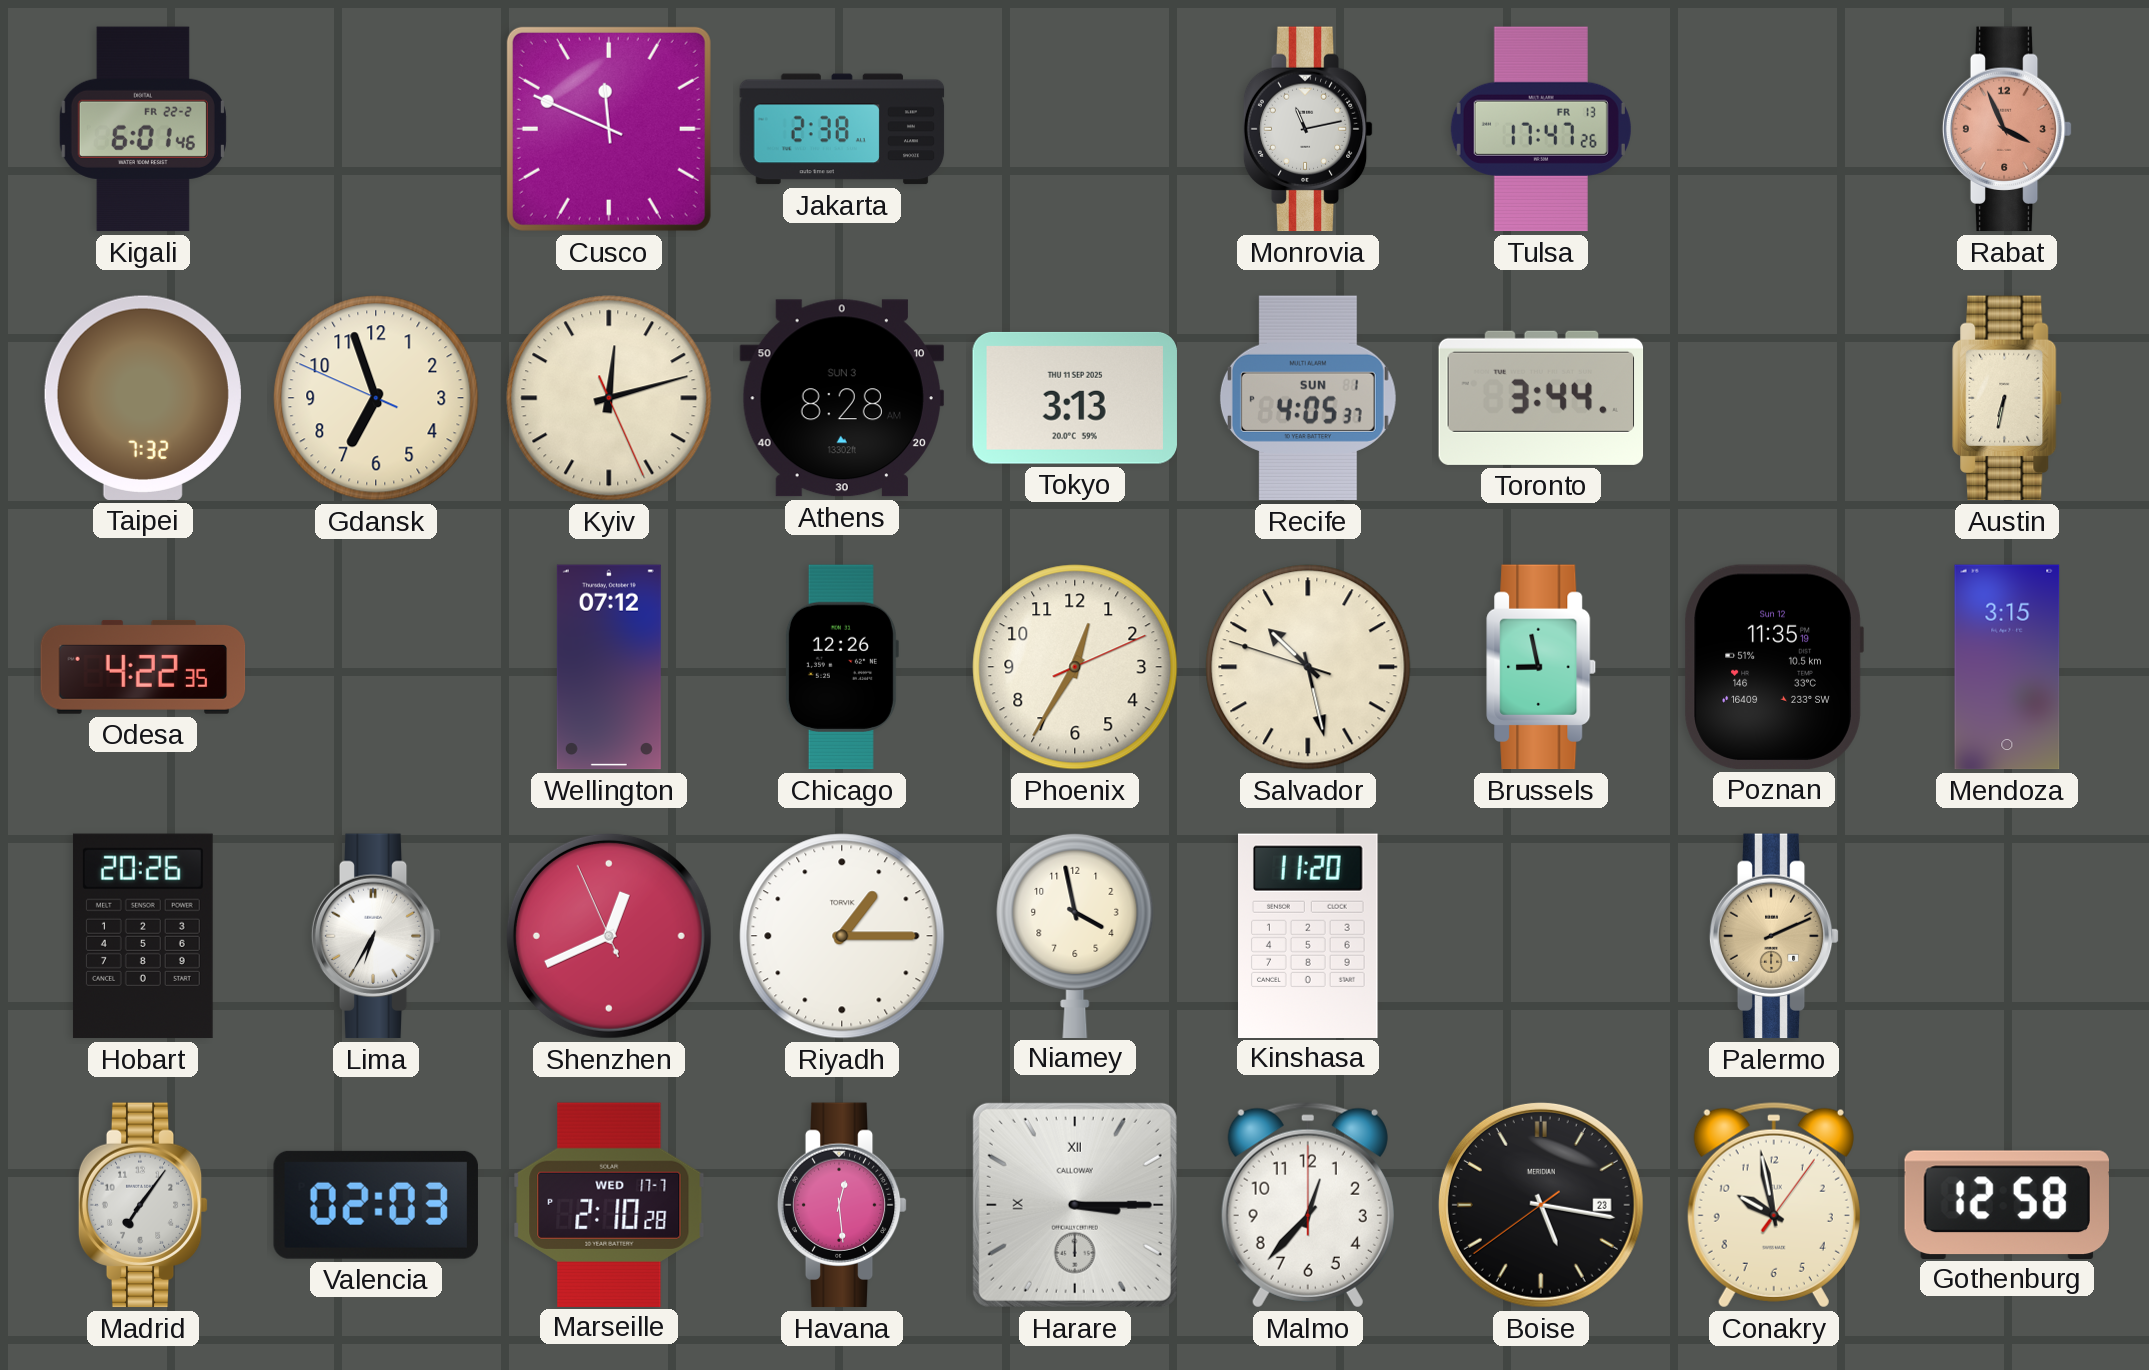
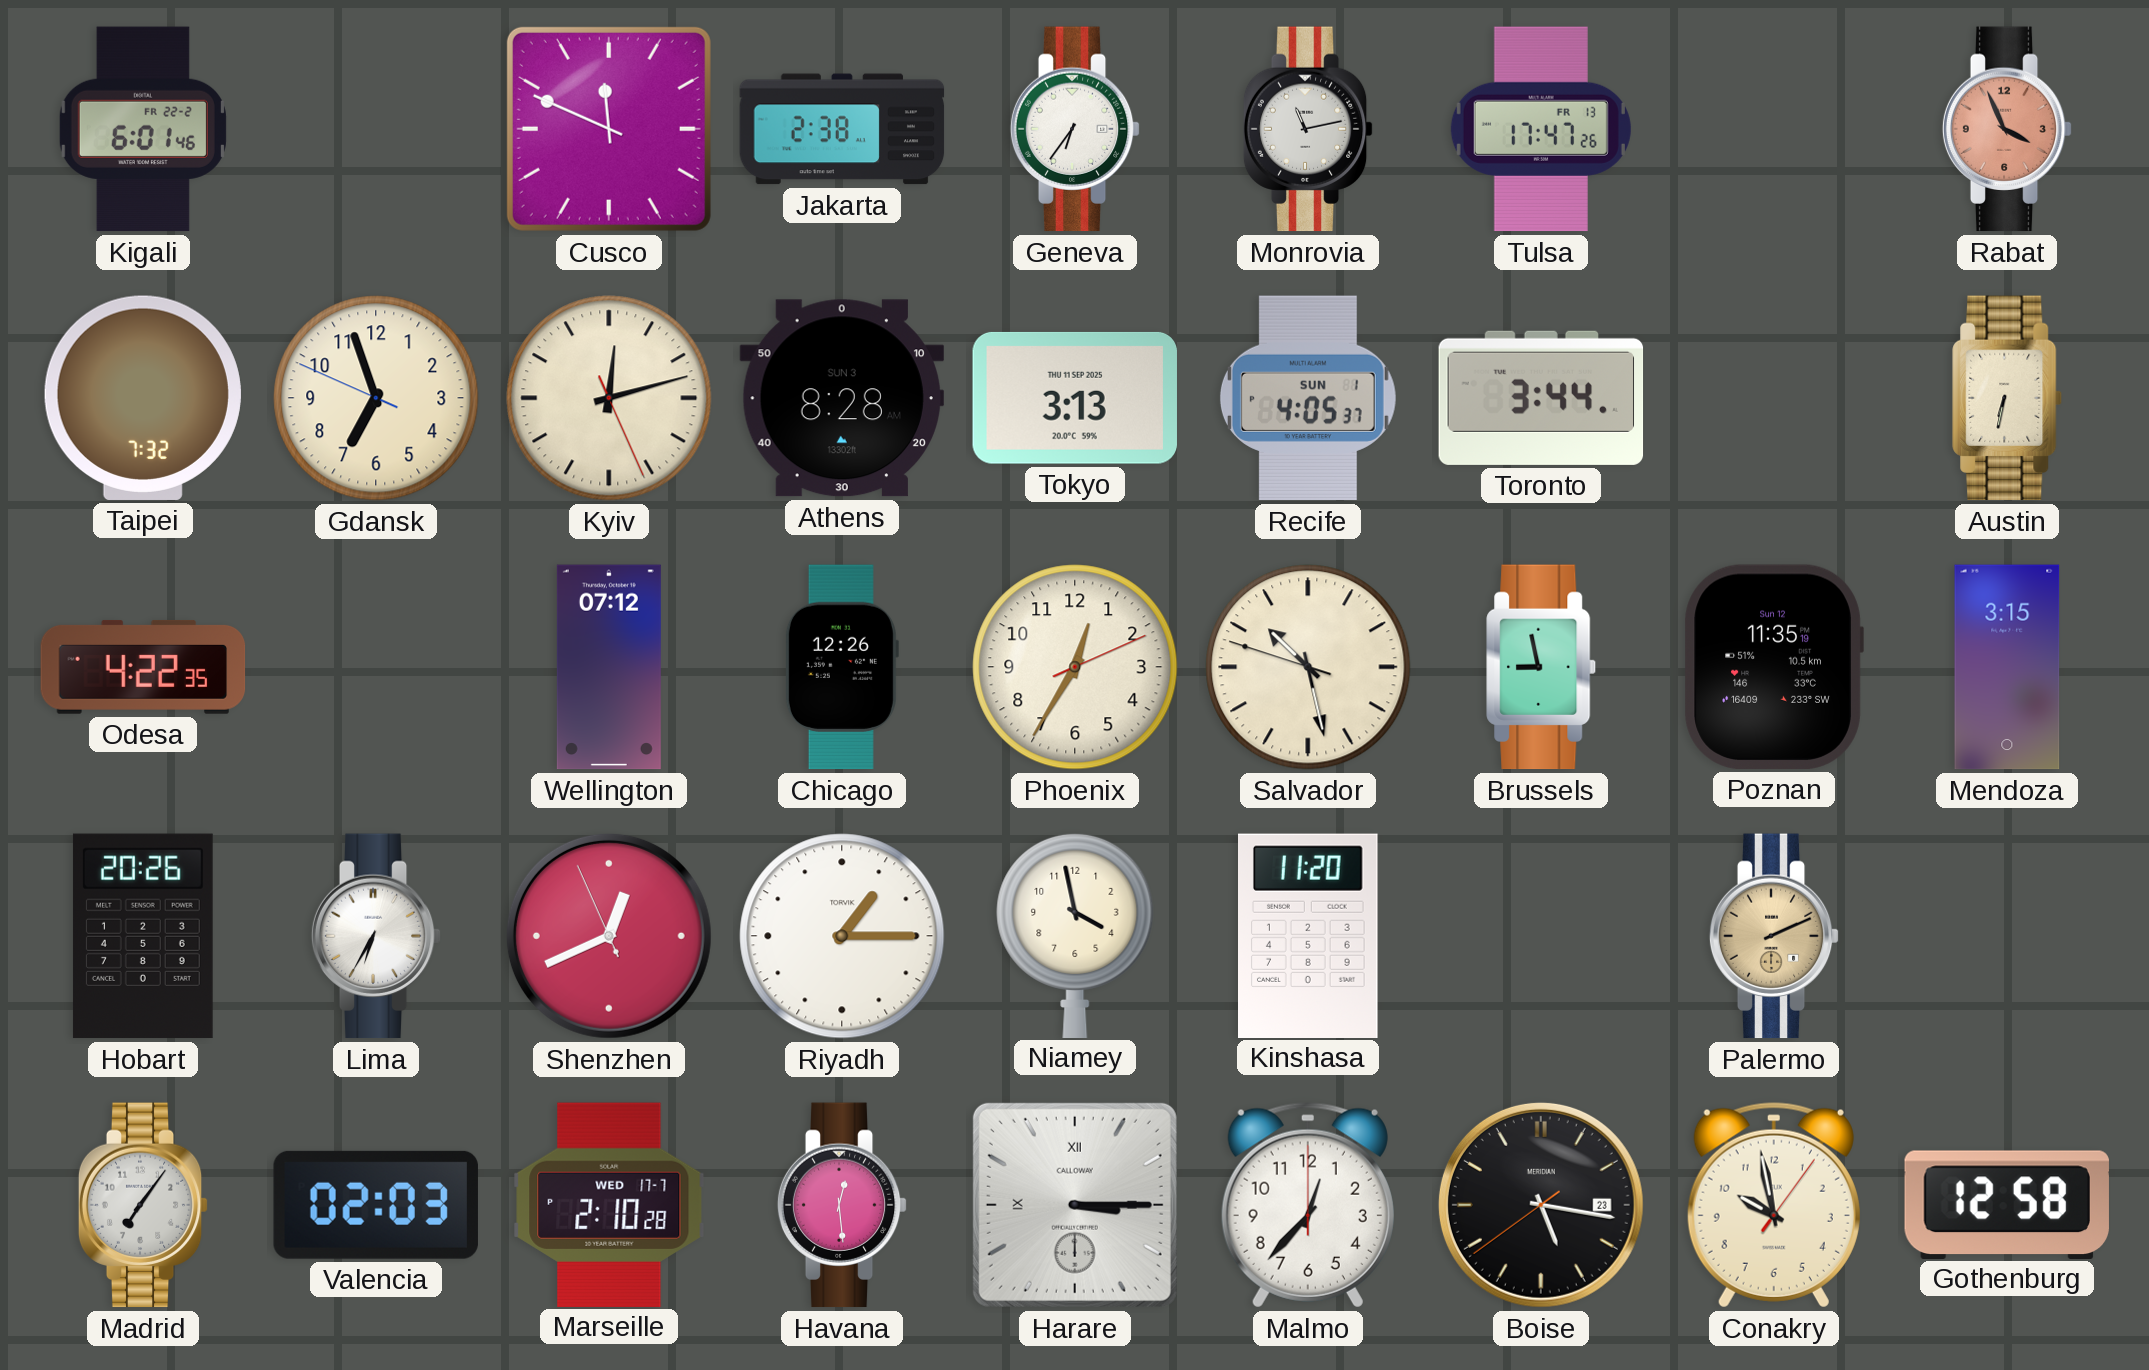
Geneva: none -> 6:36
